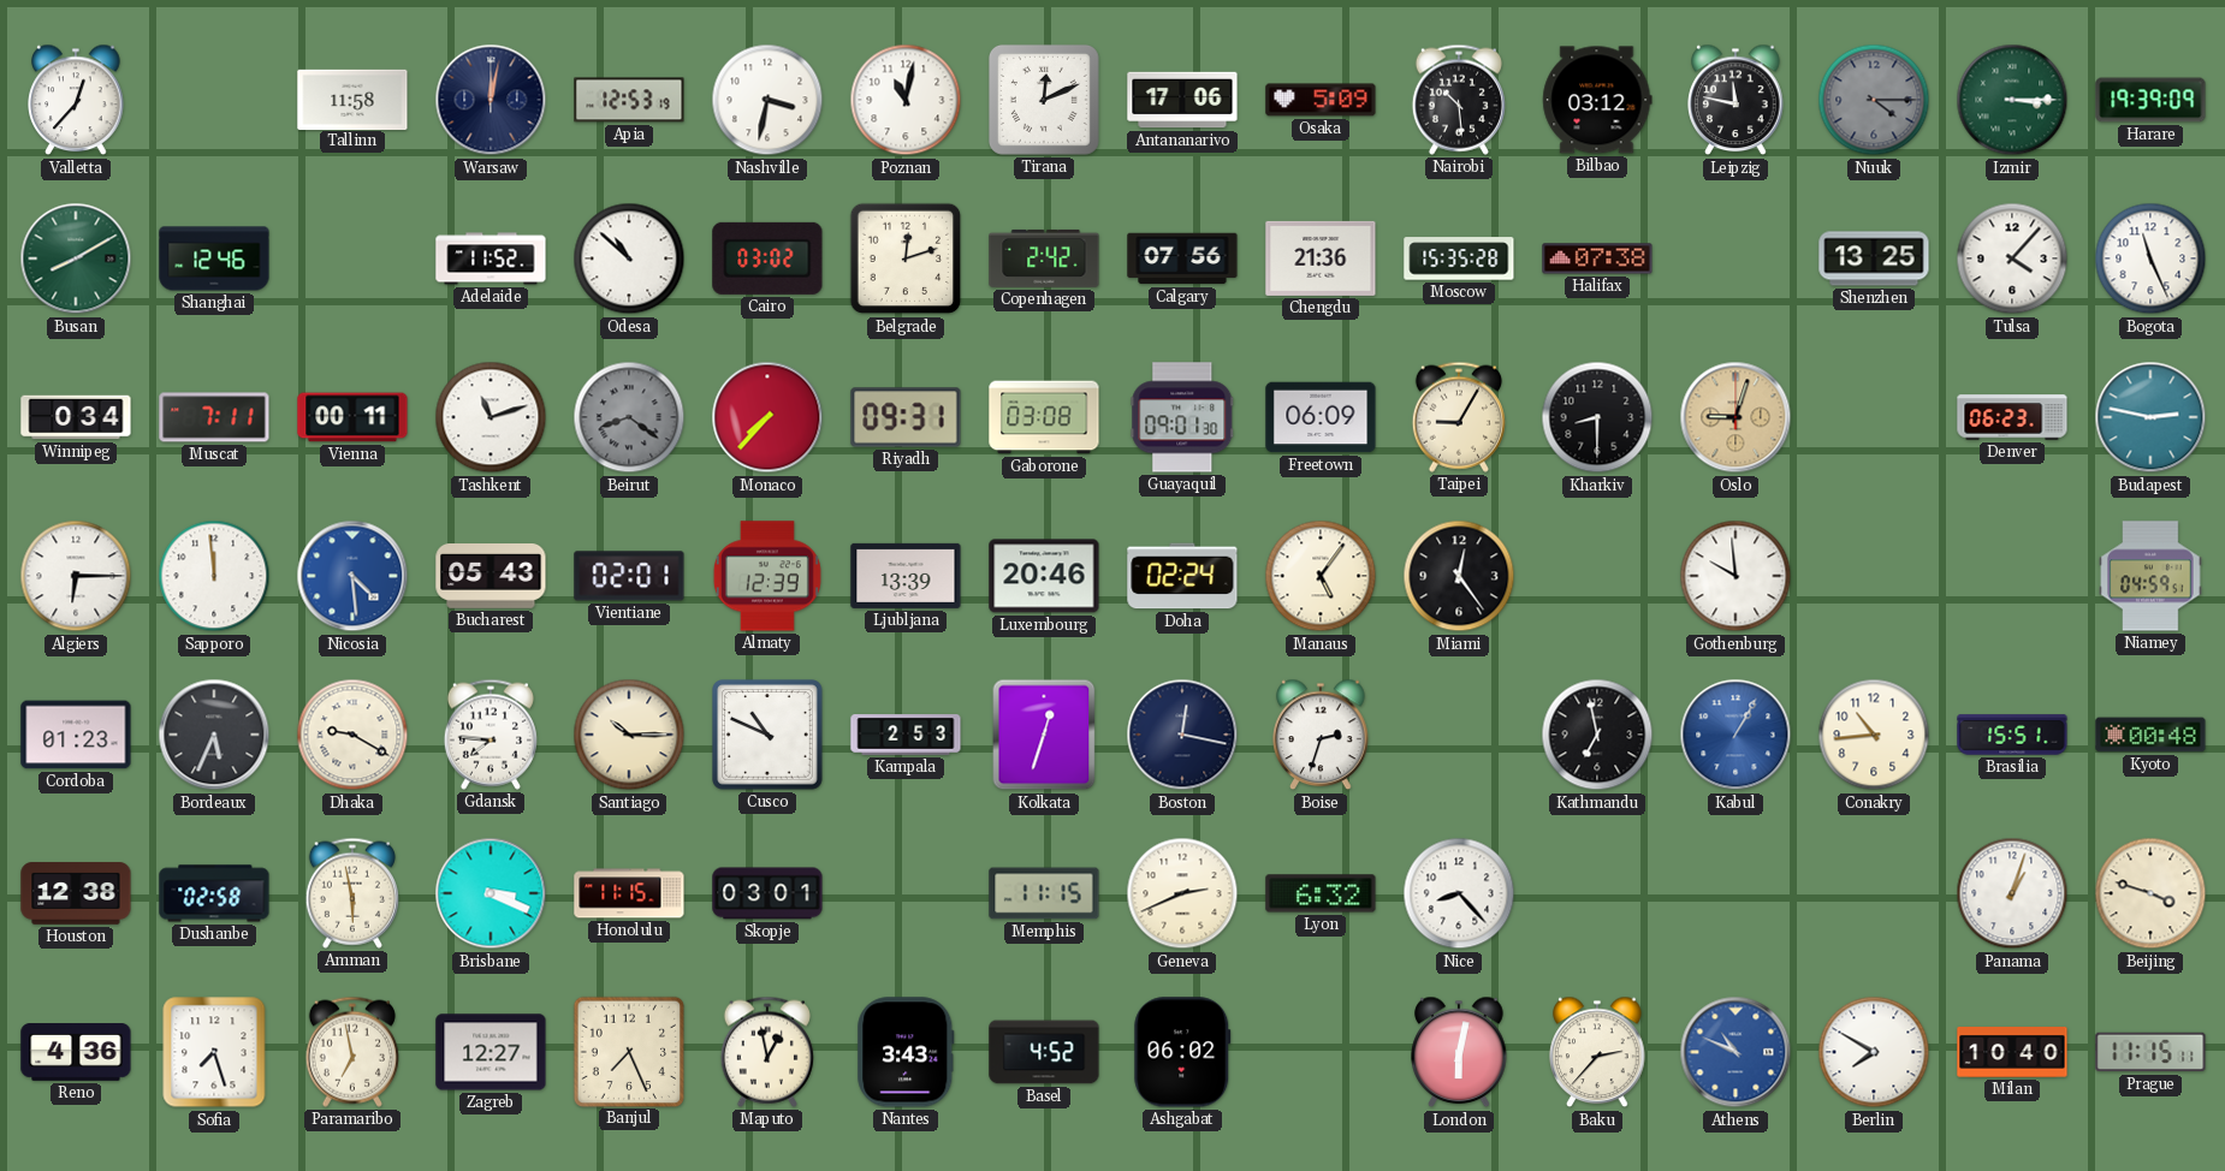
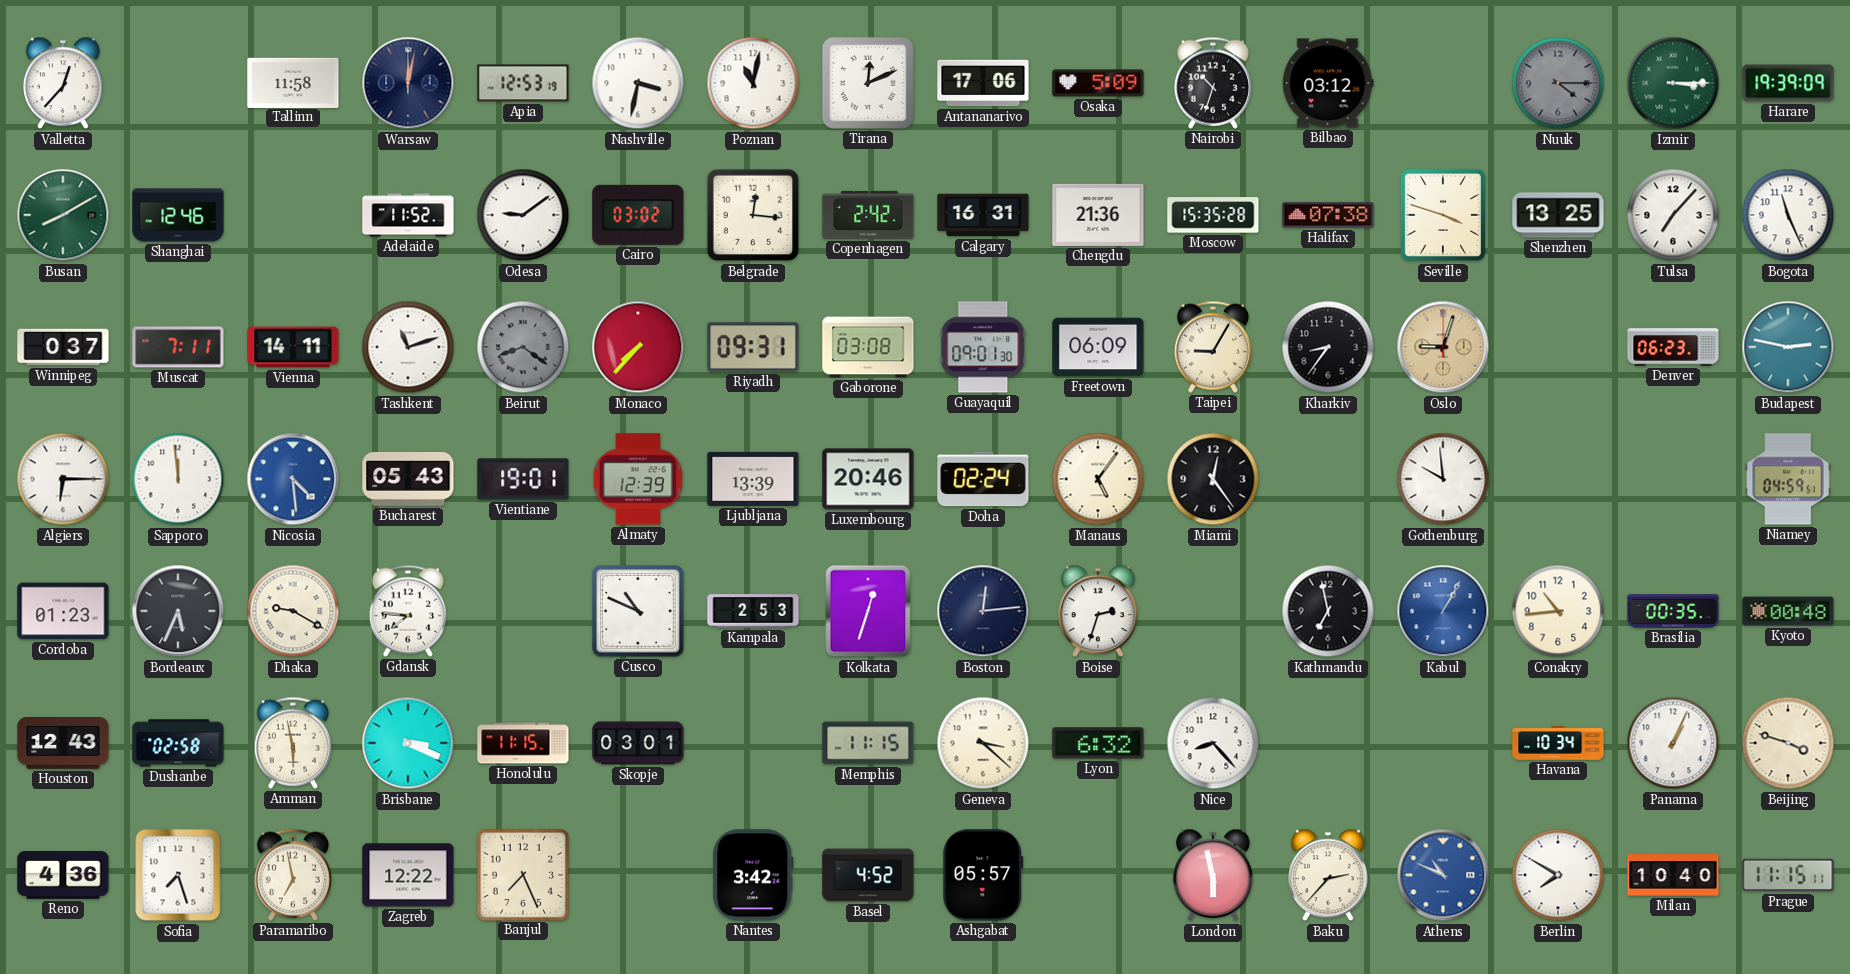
Nairobi: 10:29 -> 10:33
Leipzig: 11:47 -> none
Odesa: 10:52 -> 9:09
Belgrade: 12:12 -> 12:16
Calgary: 07:56 -> 16:31
Seville: none -> 3:48
Tulsa: 4:07 -> 7:07
Winnipeg: 0:34 -> 0:37
Vienna: 00:11 -> 14:11
Kharkiv: 8:30 -> 8:36
Vientiane: 02:01 -> 19:01
Santiago: 10:15 -> none
Boston: 12:17 -> 12:14
Brasilia: 15:51 -> 00:35
Houston: 12:38 -> 12:43
Geneva: 2:41 -> 3:22
Havana: none -> 10:34
Panama: 1:03 -> 1:04
Zagreb: 12:27 -> 12:22
Maputo: 12:58 -> none
Nantes: 3:43 -> 3:42
Ashgabat: 06:02 -> 05:57
London: 6:02 -> 5:58
